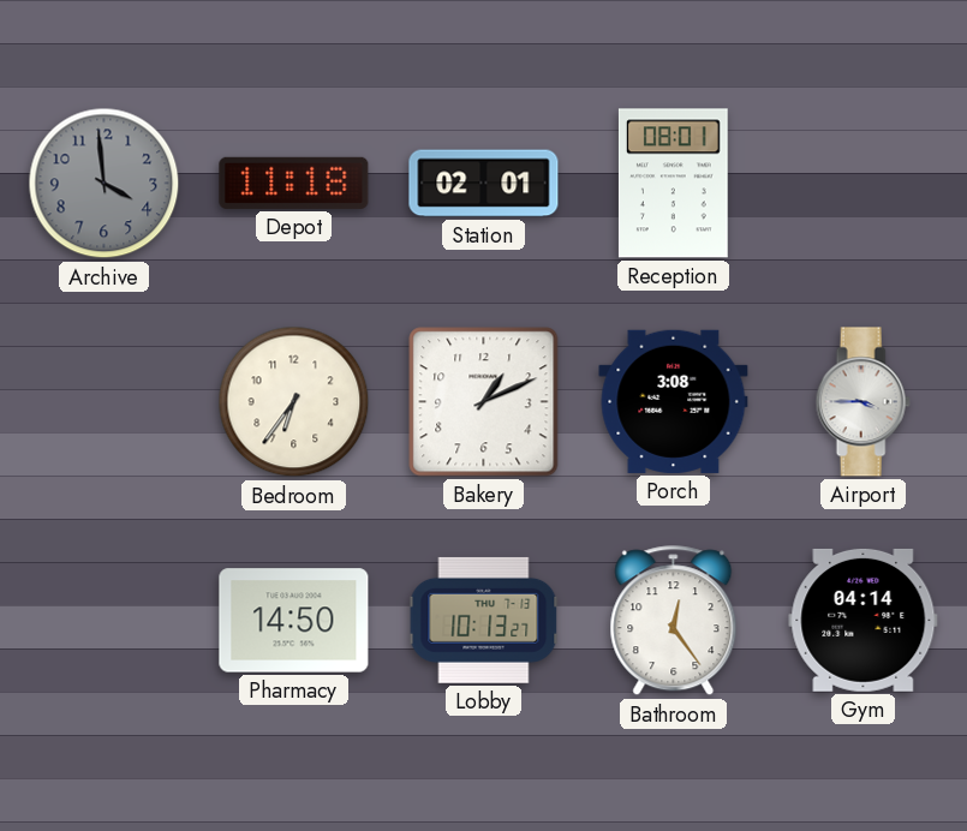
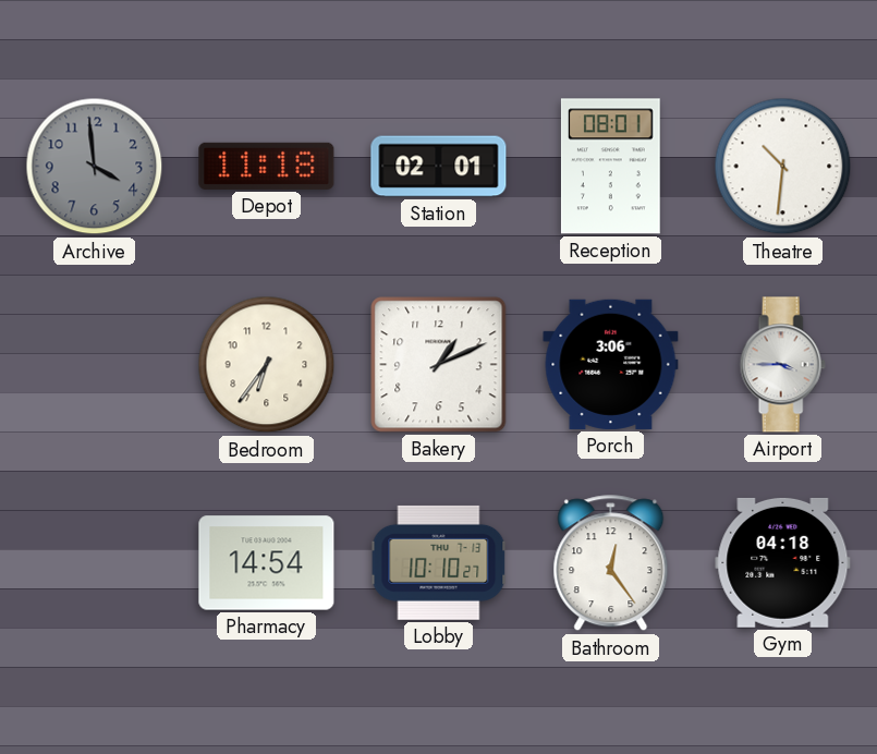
Theatre: none -> 10:31
Porch: 3:08 -> 3:06
Pharmacy: 14:50 -> 14:54
Lobby: 10:13 -> 10:10
Gym: 04:14 -> 04:18
